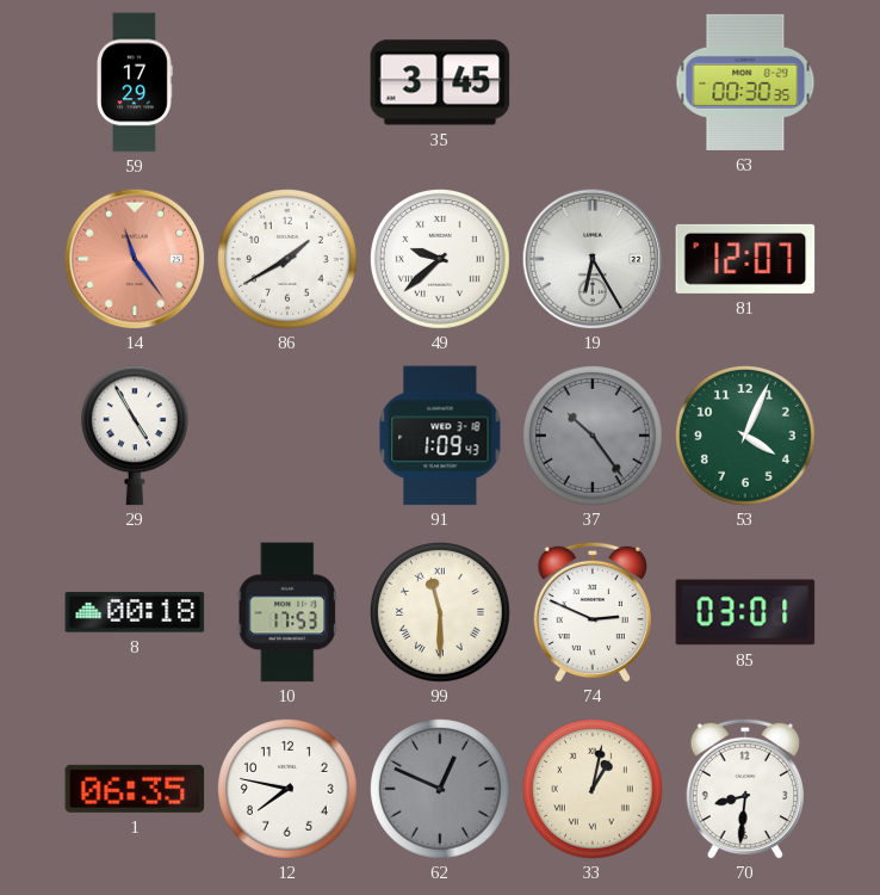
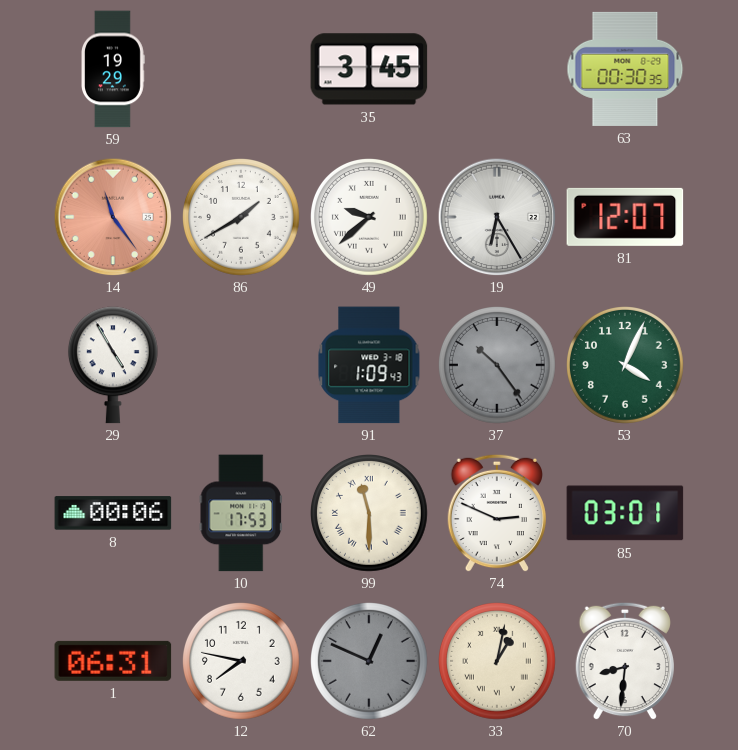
59: 17:29 -> 19:29
8: 00:18 -> 00:06
1: 06:35 -> 06:31
